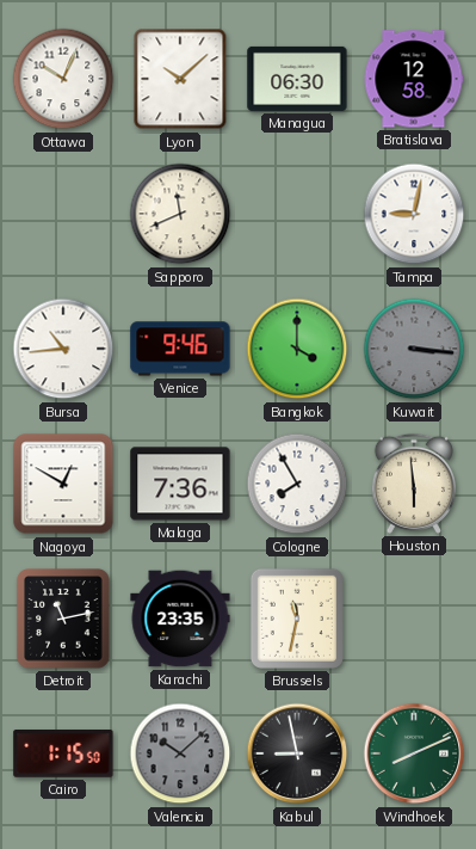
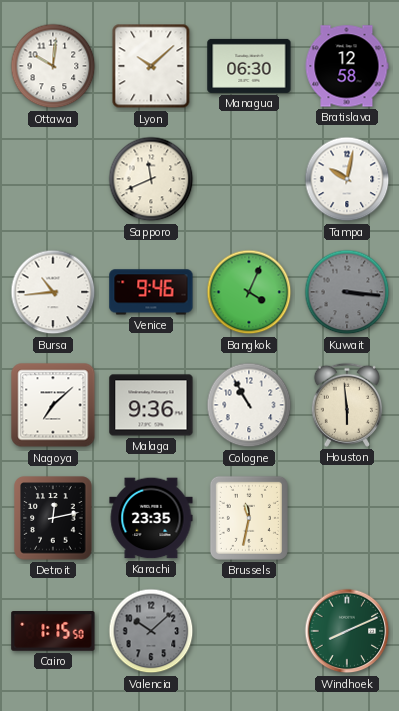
Ottawa: 10:04 -> 10:01
Tampa: 9:02 -> 10:02
Bangkok: 4:00 -> 4:04
Nagoya: 12:50 -> 7:08
Malaga: 7:36 -> 9:36
Cologne: 7:55 -> 10:55
Detroit: 11:13 -> 12:13
Kabul: 8:58 -> none
